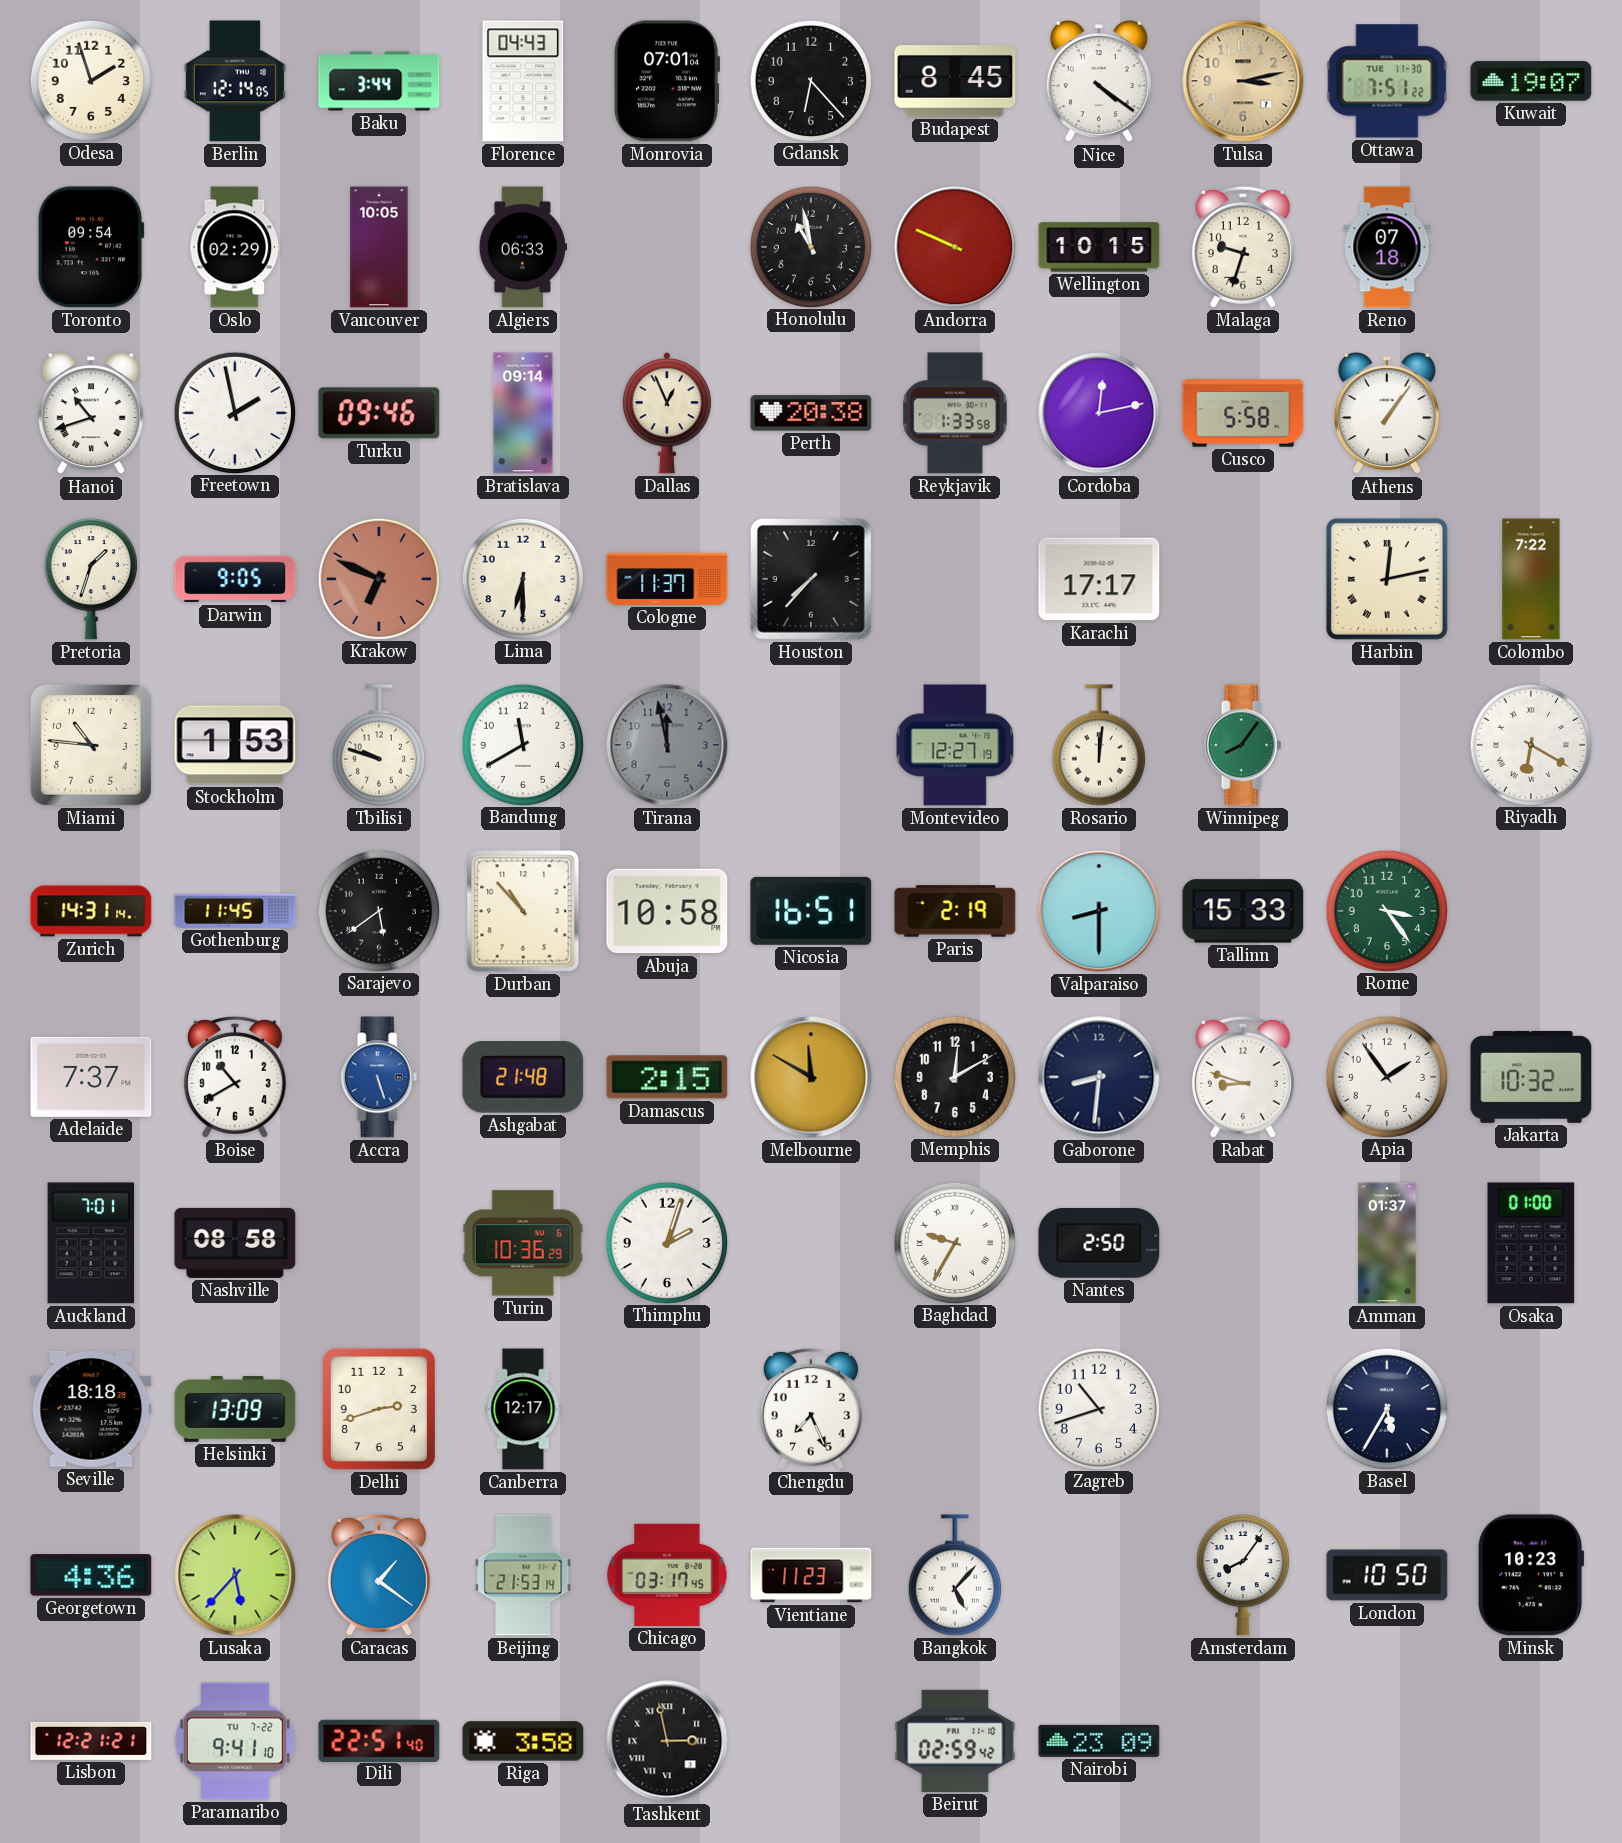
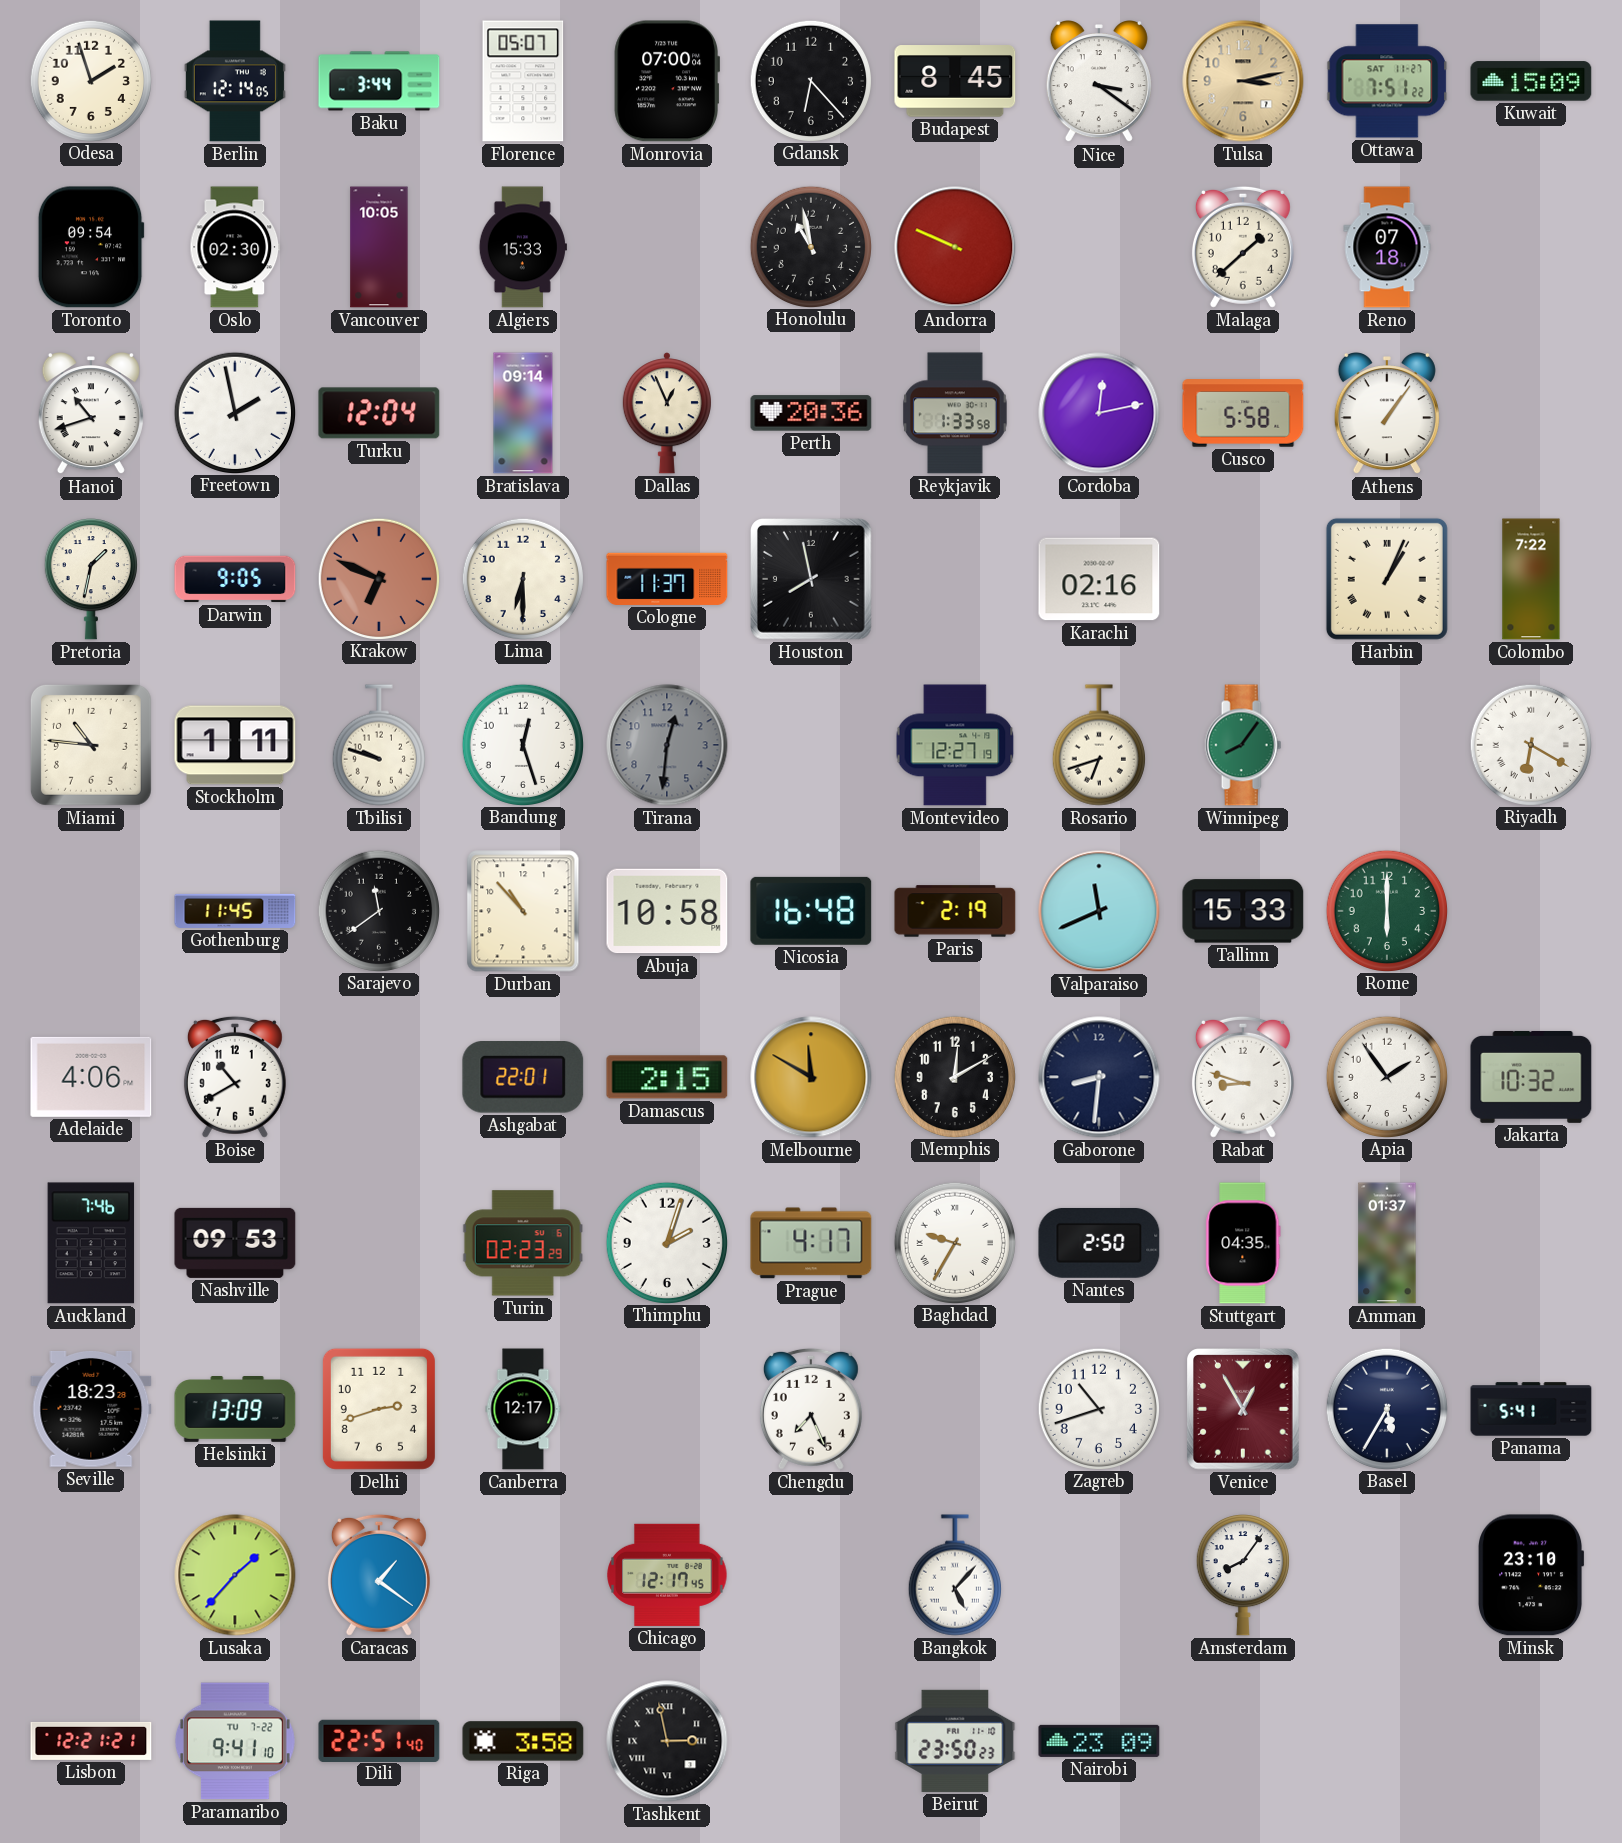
Florence: 04:43 -> 05:07
Monrovia: 07:01 -> 07:00
Nice: 4:21 -> 3:21
Ottawa date: TUE 11-30 -> SAT 11-27
Kuwait: 19:07 -> 15:09
Oslo: 02:29 -> 02:30
Algiers: 06:33 -> 15:33
Wellington: 10:15 -> none
Malaga: 9:33 -> 1:38
Turku: 09:46 -> 12:04
Perth: 20:38 -> 20:36
Pretoria: 1:33 -> 1:32
Houston: 7:37 -> 7:58
Karachi: 17:17 -> 02:16
Harbin: 12:13 -> 1:04
Stockholm: 1:53 -> 1:11
Bandung: 11:40 -> 12:27
Tirana: 11:58 -> 12:31
Rosario: 12:01 -> 6:42
Zurich: 14:31 -> none
Sarajevo: 5:39 -> 11:39
Nicosia: 16:51 -> 16:48
Valparaiso: 8:30 -> 11:41
Rome: 3:24 -> 6:00
Adelaide: 7:37 -> 4:06
Accra: 5:27 -> none
Ashgabat: 21:48 -> 22:01
Auckland: 7:01 -> 7:46
Nashville: 08:58 -> 09:53
Turin: 10:36 -> 02:23
Prague: none -> 4:17
Stuttgart: none -> 04:35
Osaka: 01:00 -> none
Seville: 18:18 -> 18:23
Venice: none -> 12:55
Panama: none -> 5:41
Georgetown: 4:36 -> none
Lusaka: 5:37 -> 1:37
Beijing: 21:53 -> none
Chicago: 03:17 -> 12:17
Vientiane: 11:23 -> none
London: 10:50 -> none
Minsk: 10:23 -> 23:10
Beirut: 02:59 -> 23:50
